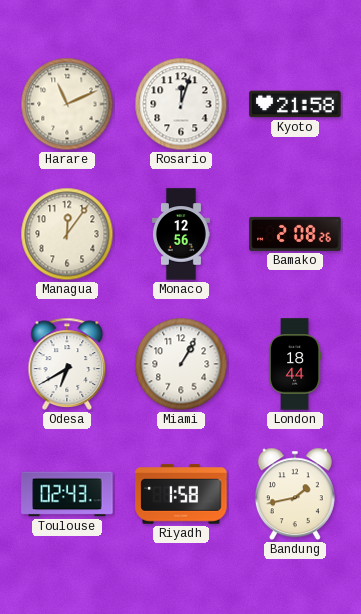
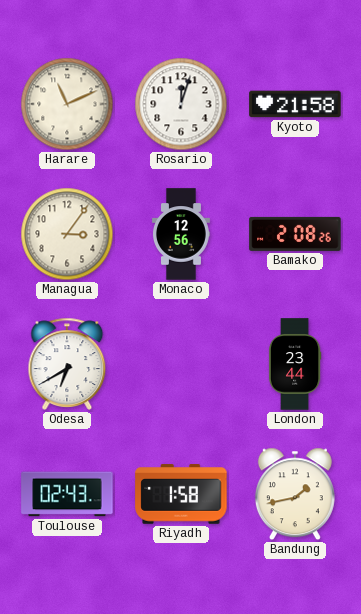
Managua: 12:06 -> 3:06
Miami: 1:05 -> none
London: 18:44 -> 23:44
